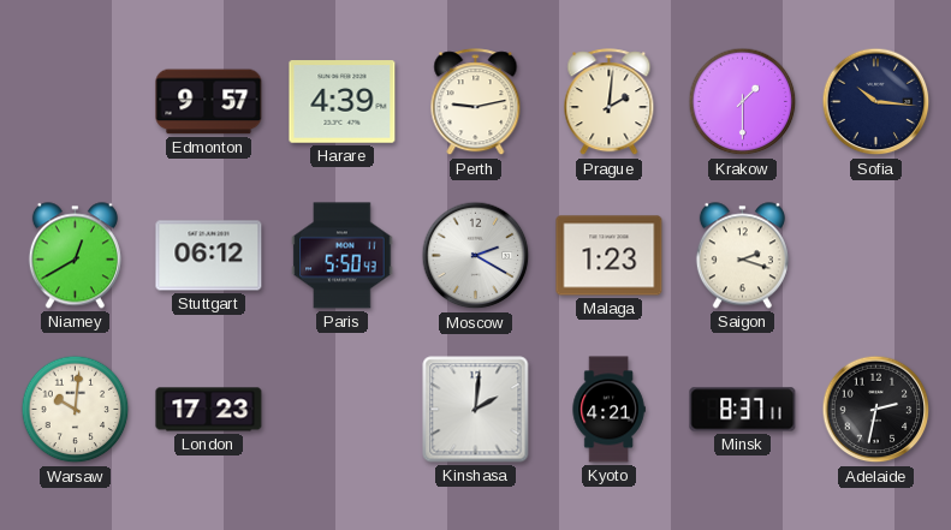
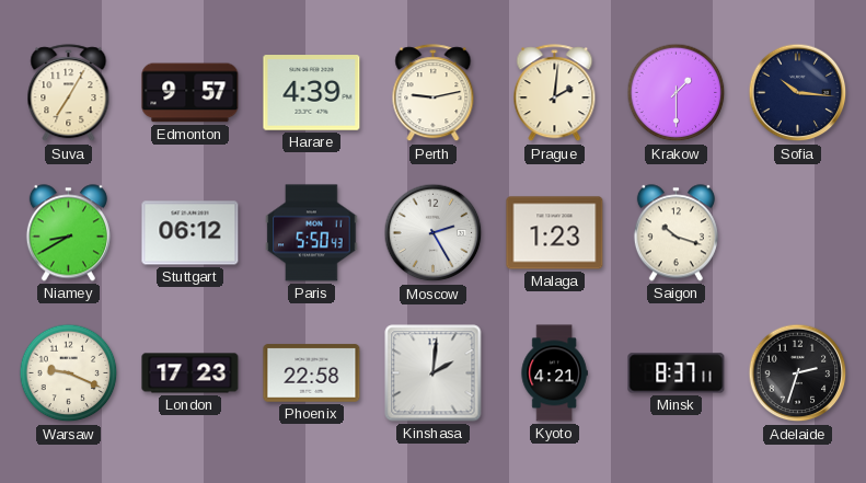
Suva: none -> 7:05
Niamey: 12:40 -> 8:40
Moscow: 2:20 -> 2:25
Saigon: 2:18 -> 10:18
Warsaw: 10:01 -> 9:19
Phoenix: none -> 22:58
Adelaide: 2:32 -> 2:33
